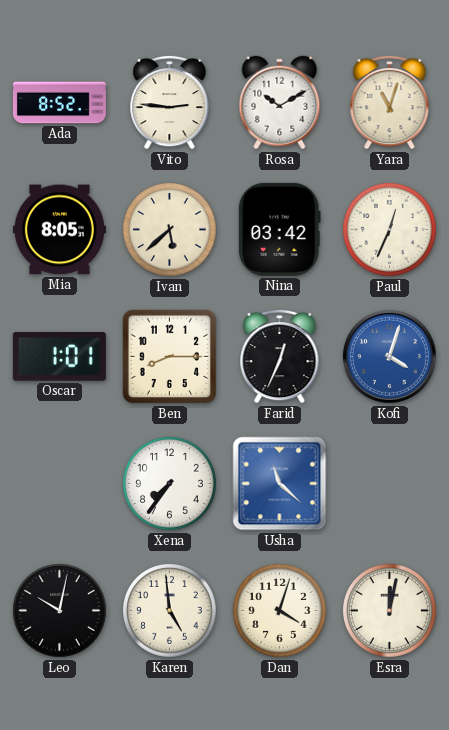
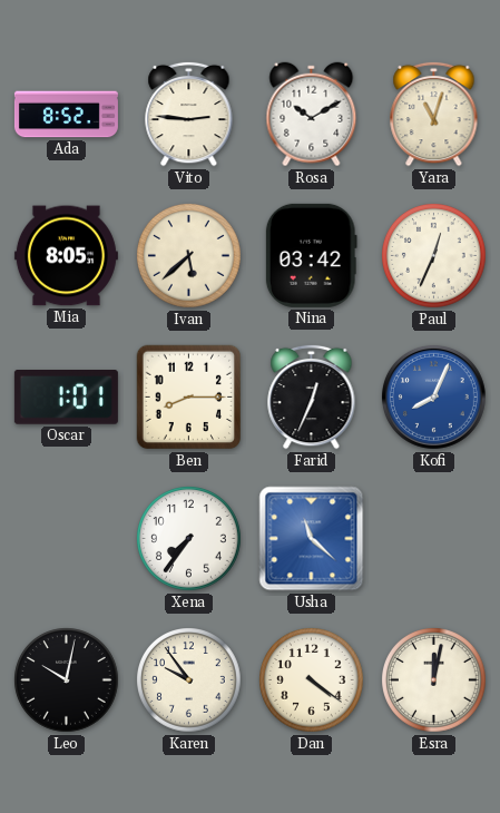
Kofi: 4:03 -> 8:04
Karen: 4:59 -> 9:54
Dan: 4:03 -> 4:21
